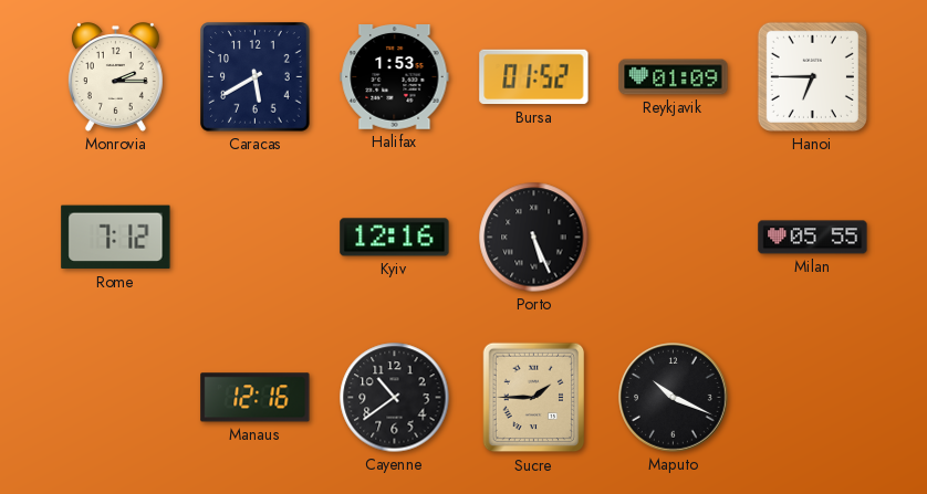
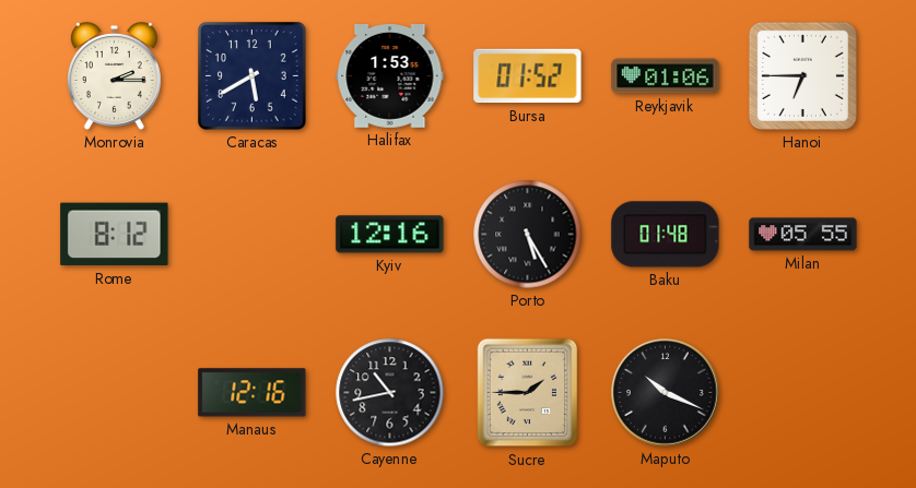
Reykjavik: 01:09 -> 01:06
Rome: 7:12 -> 8:12
Porto: 5:26 -> 5:25
Baku: none -> 01:48
Cayenne: 10:39 -> 10:43
